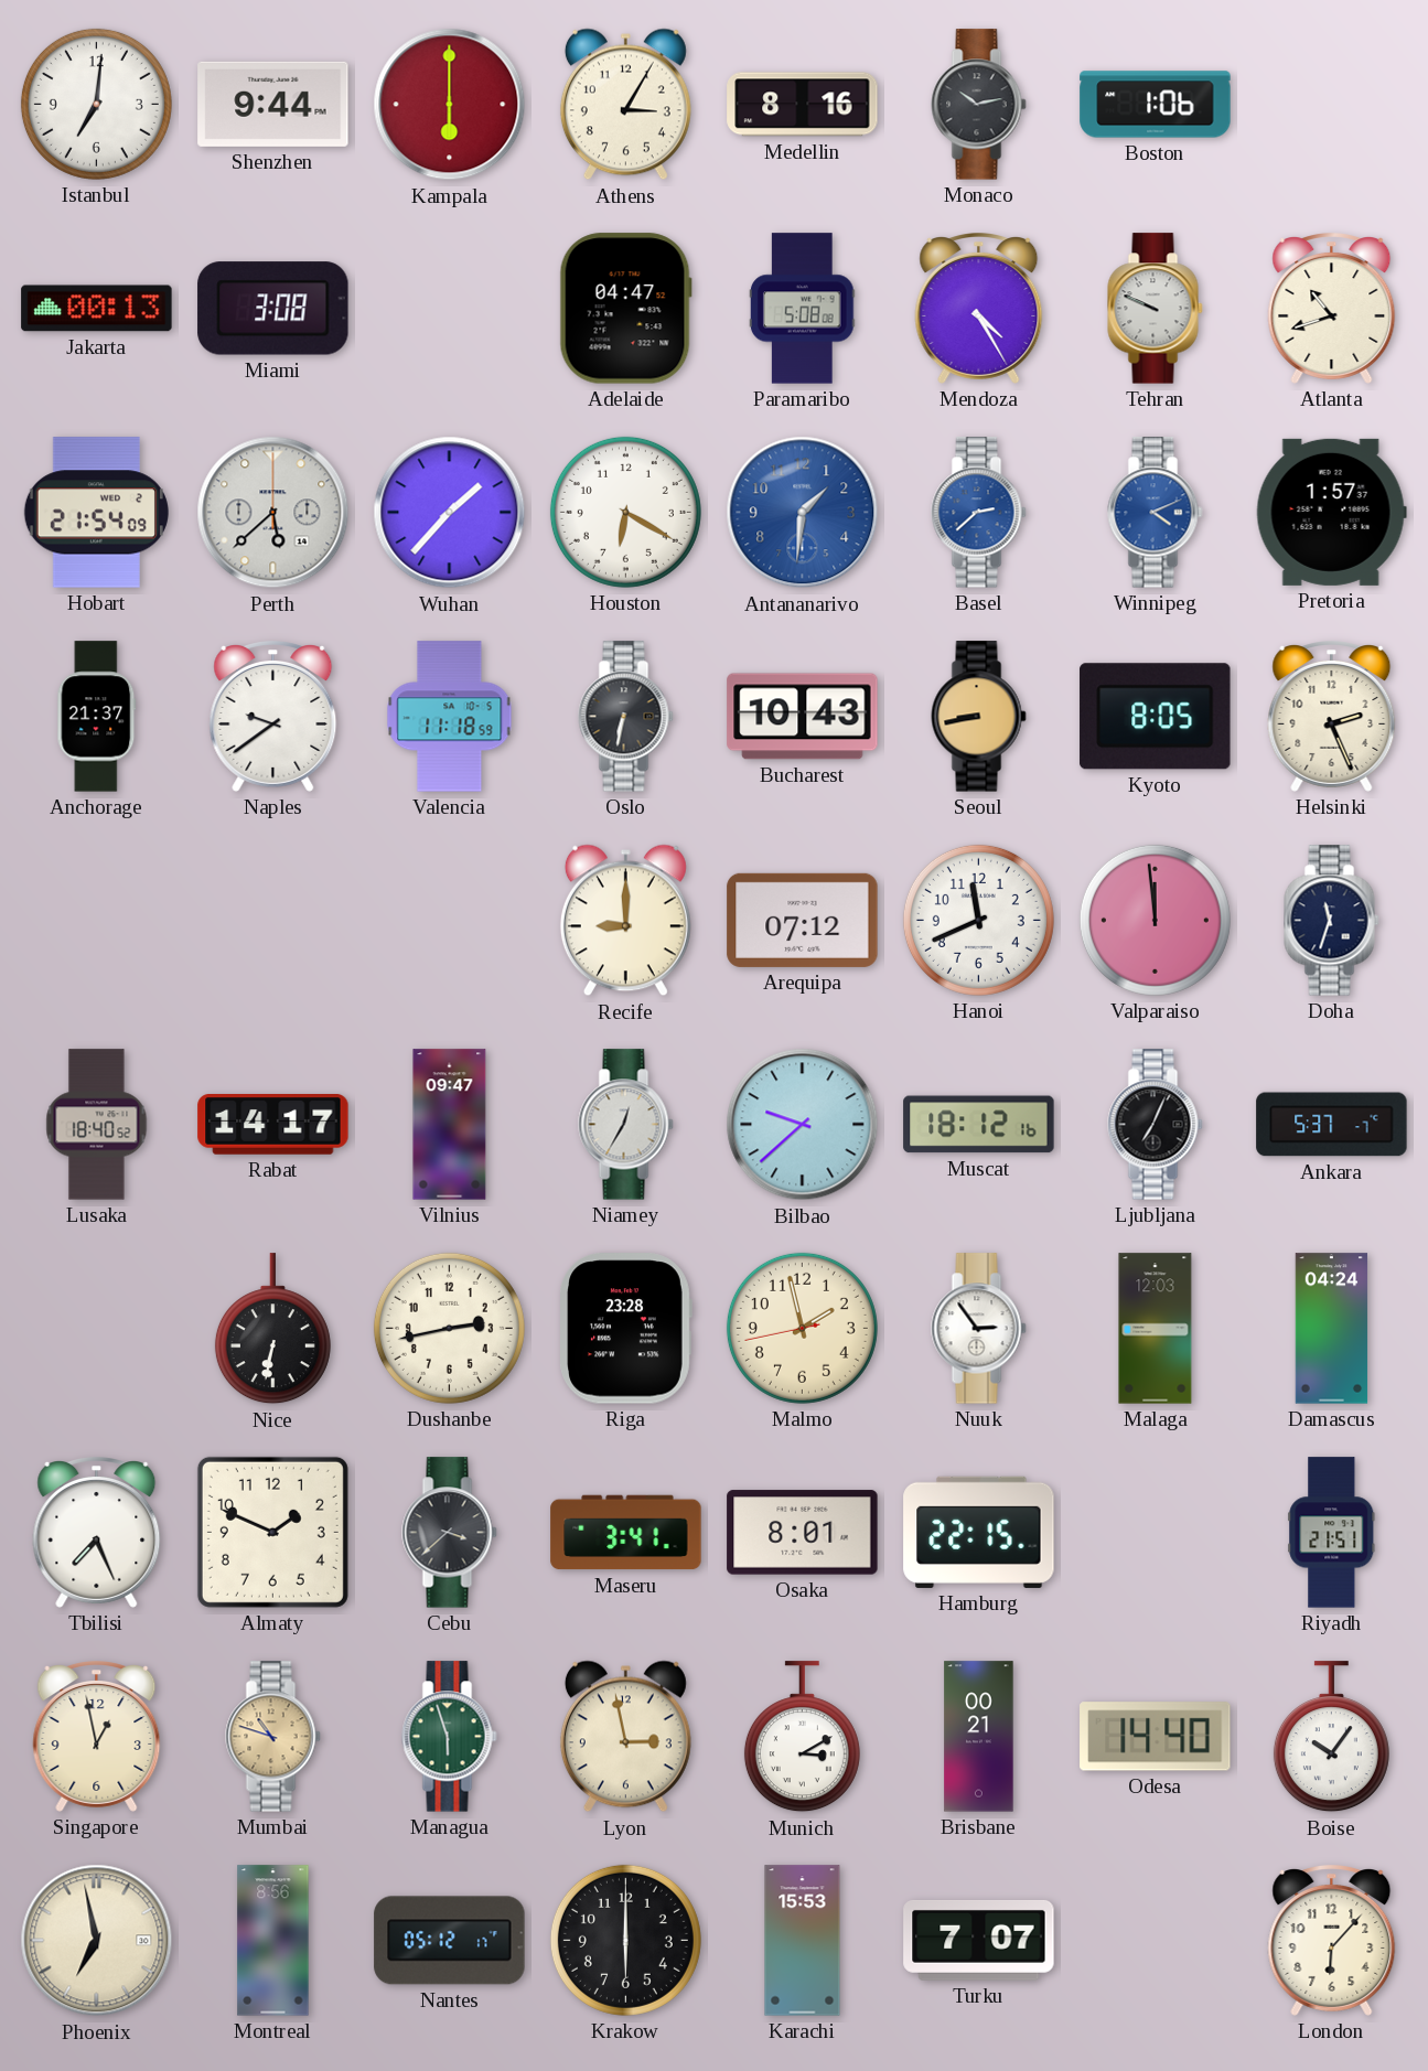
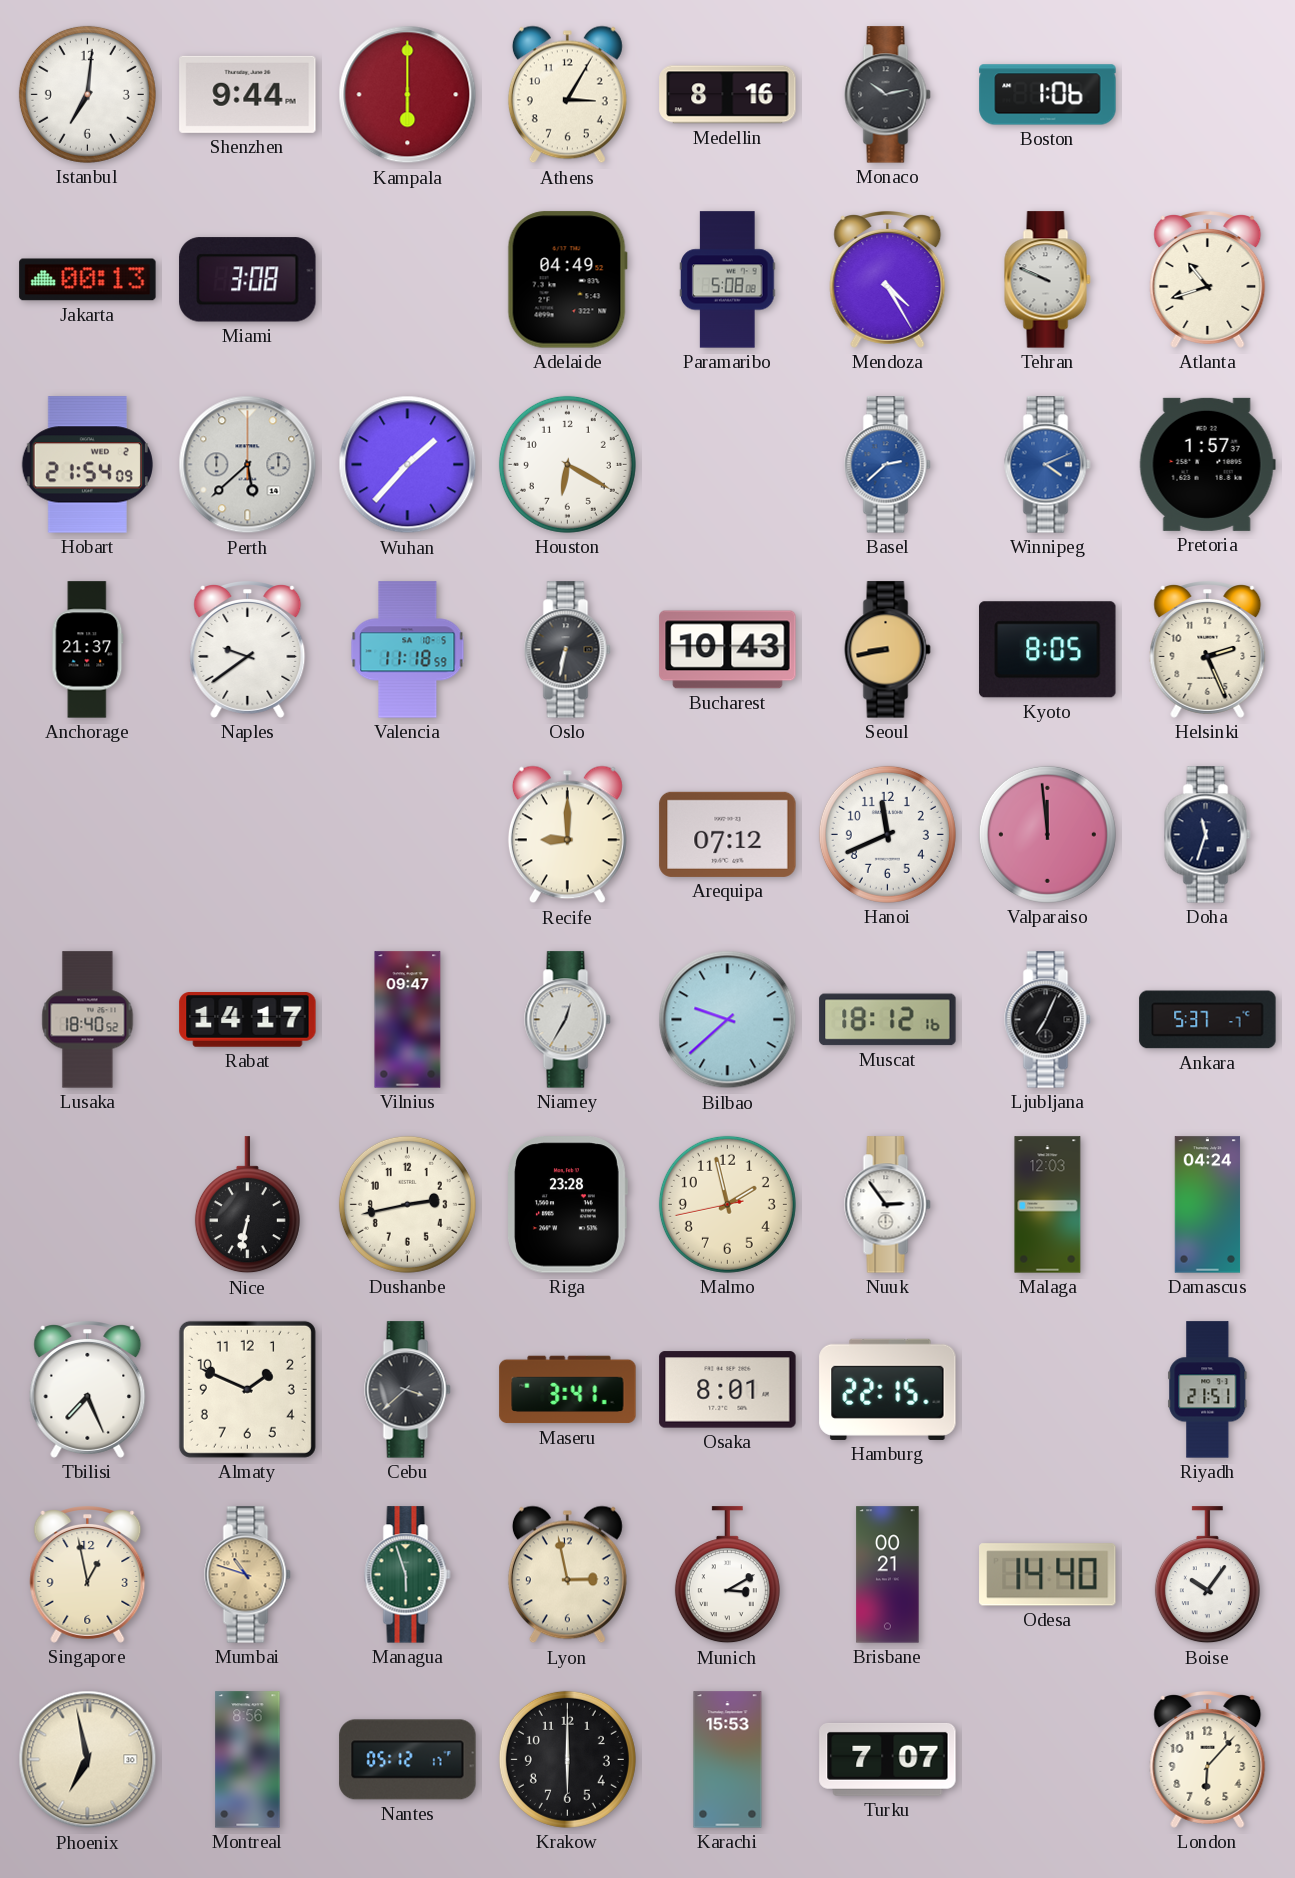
Adelaide: 04:47 -> 04:49
Antananarivo: 1:31 -> none
